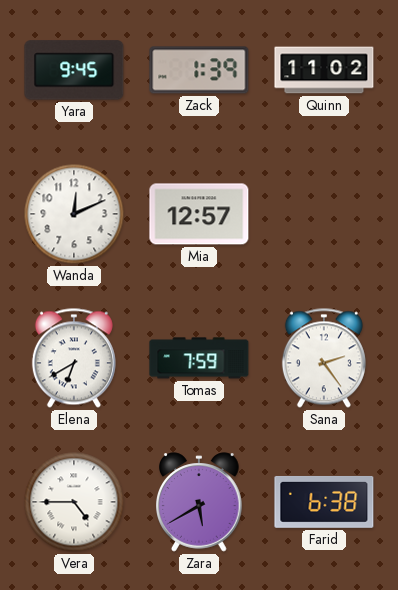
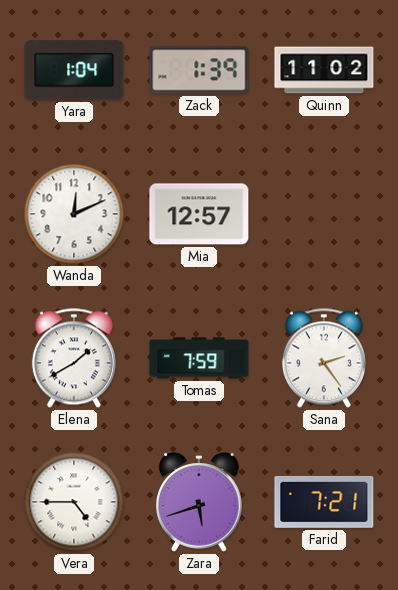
Yara: 9:45 -> 1:04
Elena: 6:40 -> 1:40
Zara: 5:40 -> 5:42
Farid: 6:38 -> 7:21
